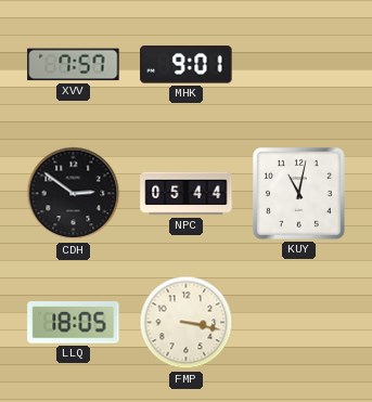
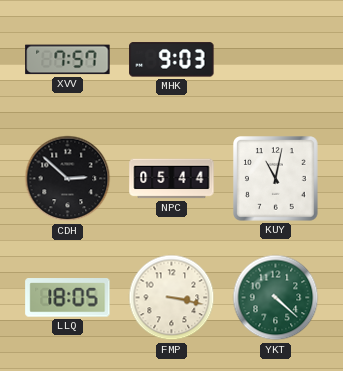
MHK: 9:01 -> 9:03
CDH: 2:51 -> 2:52
YKT: none -> 4:22
